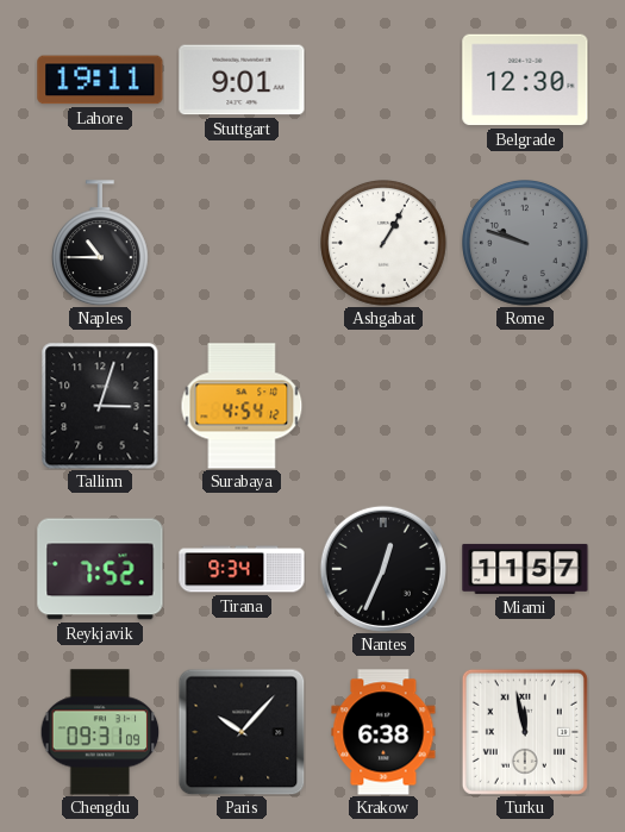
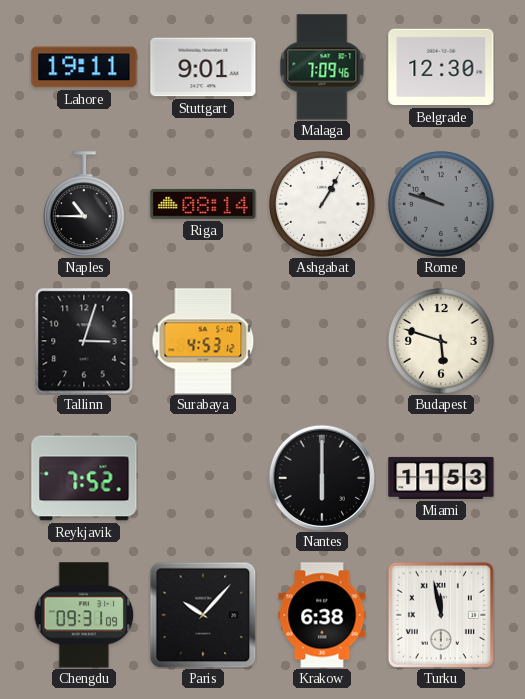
Malaga: none -> 7:09
Riga: none -> 08:14
Surabaya: 4:54 -> 4:53
Budapest: none -> 5:48
Tirana: 9:34 -> none
Nantes: 12:34 -> 6:00
Miami: 11:57 -> 11:53
